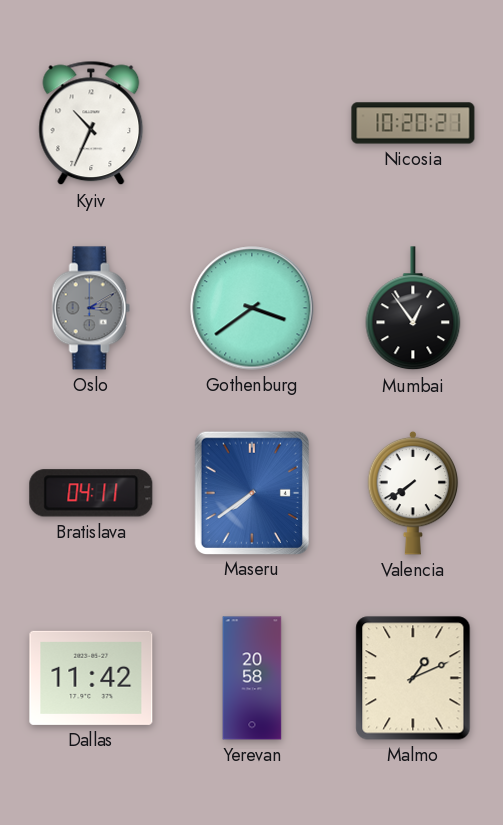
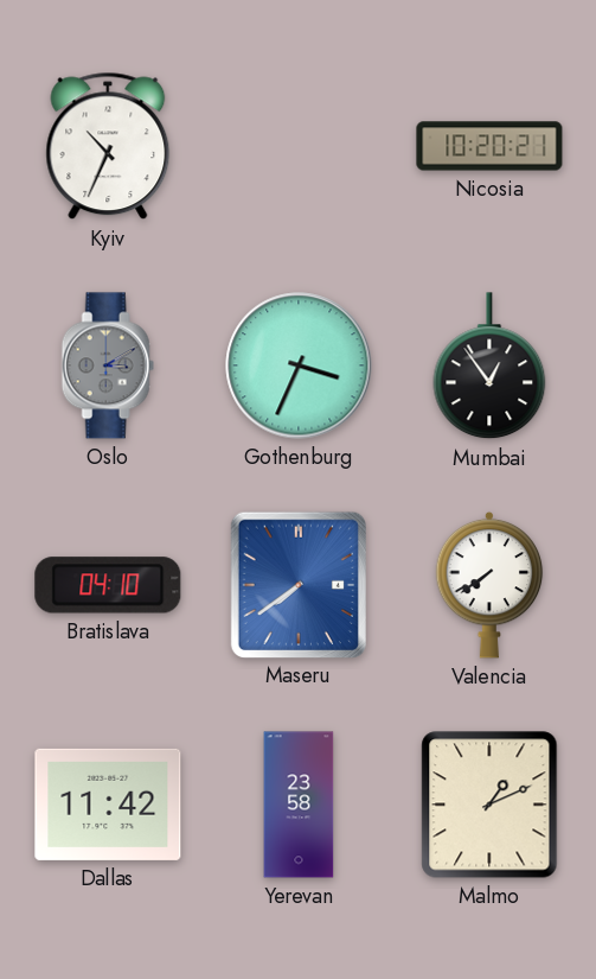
Gothenburg: 3:39 -> 3:34
Bratislava: 04:11 -> 04:10
Yerevan: 20:58 -> 23:58
